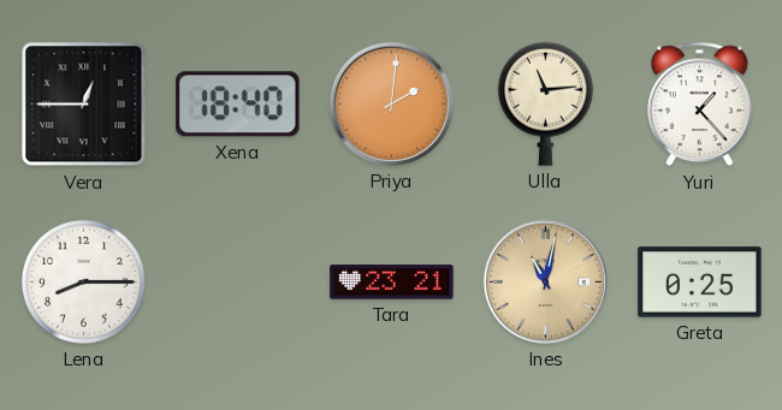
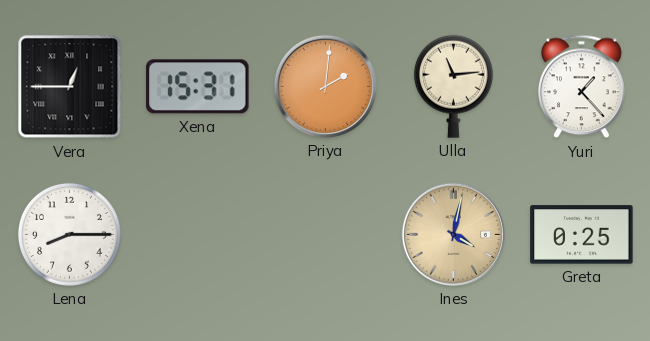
Xena: 18:40 -> 15:31
Tara: 23:21 -> none
Ines: 11:02 -> 4:02
